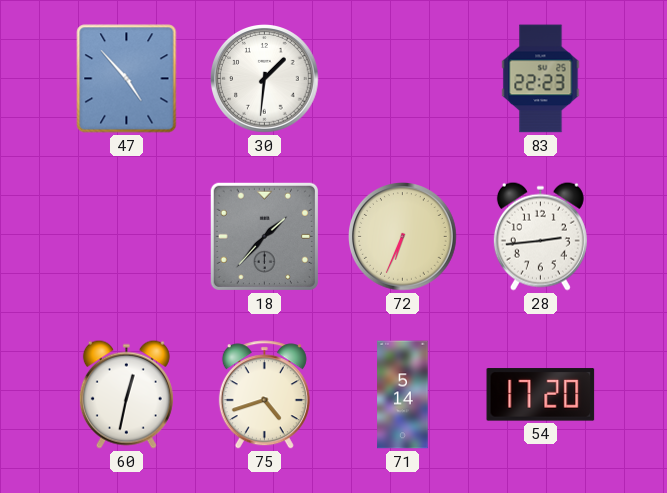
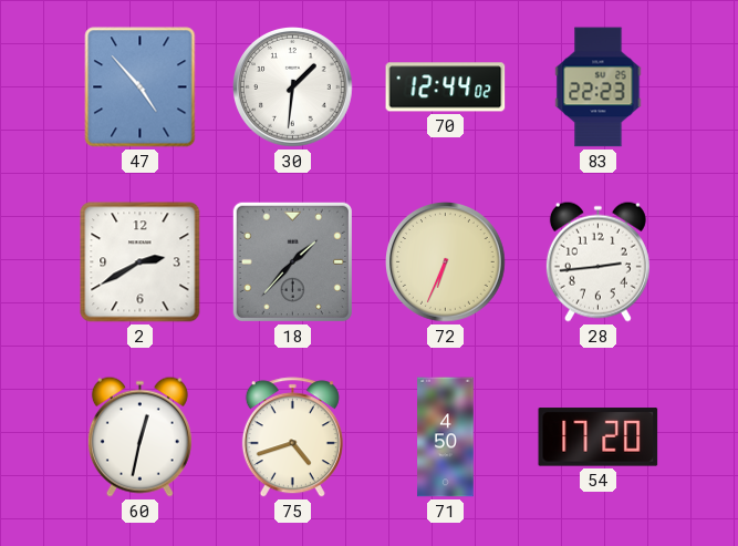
70: none -> 12:44
2: none -> 2:40
71: 5:14 -> 4:50
